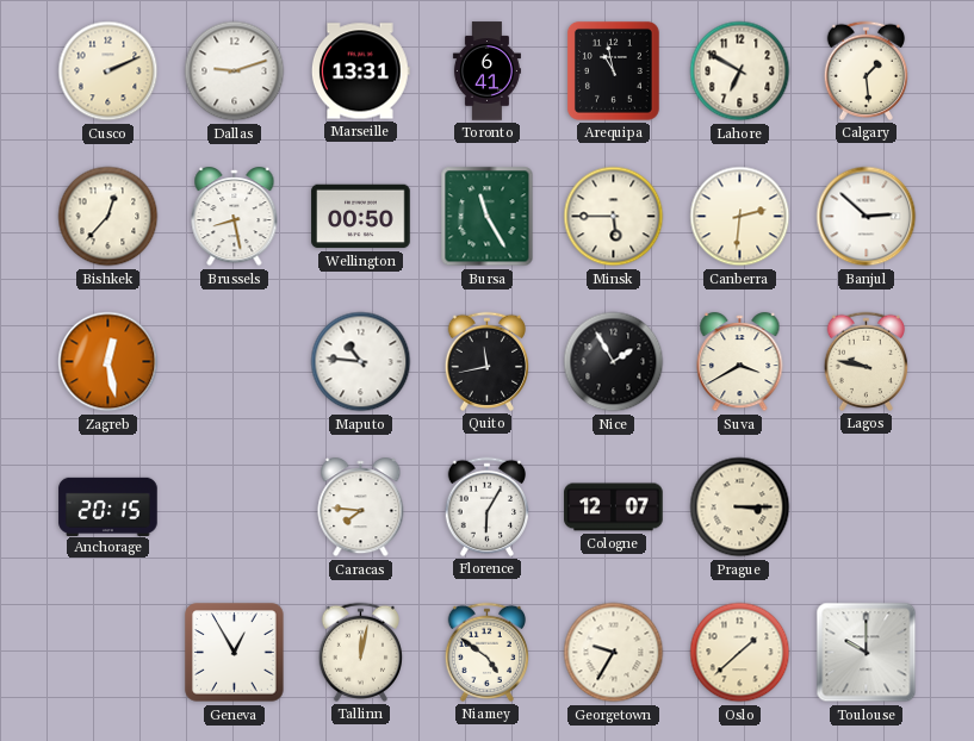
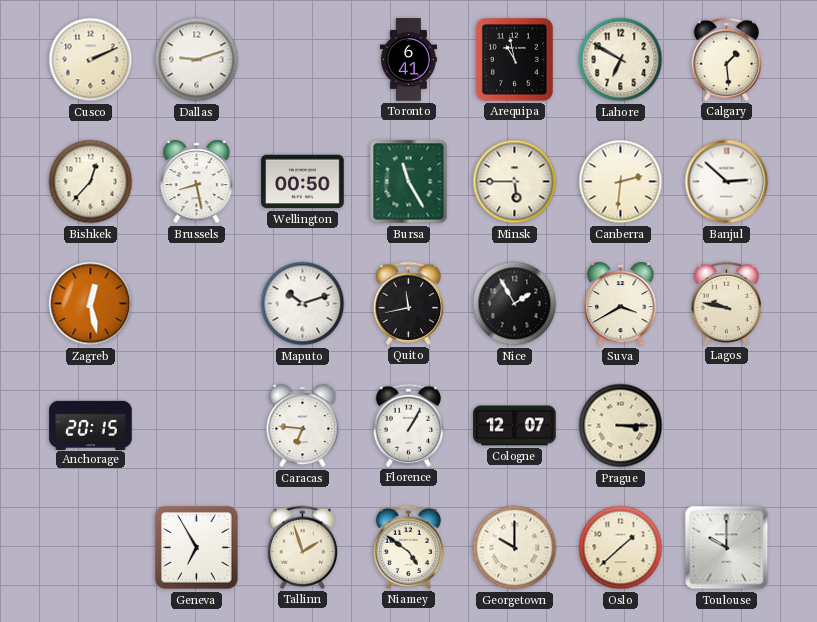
Marseille: 13:31 -> none
Maputo: 10:46 -> 10:12
Caracas: 7:46 -> 6:46
Florence: 6:05 -> 1:05
Geneva: 12:55 -> 6:55
Tallinn: 12:02 -> 1:57
Georgetown: 9:35 -> 10:00
